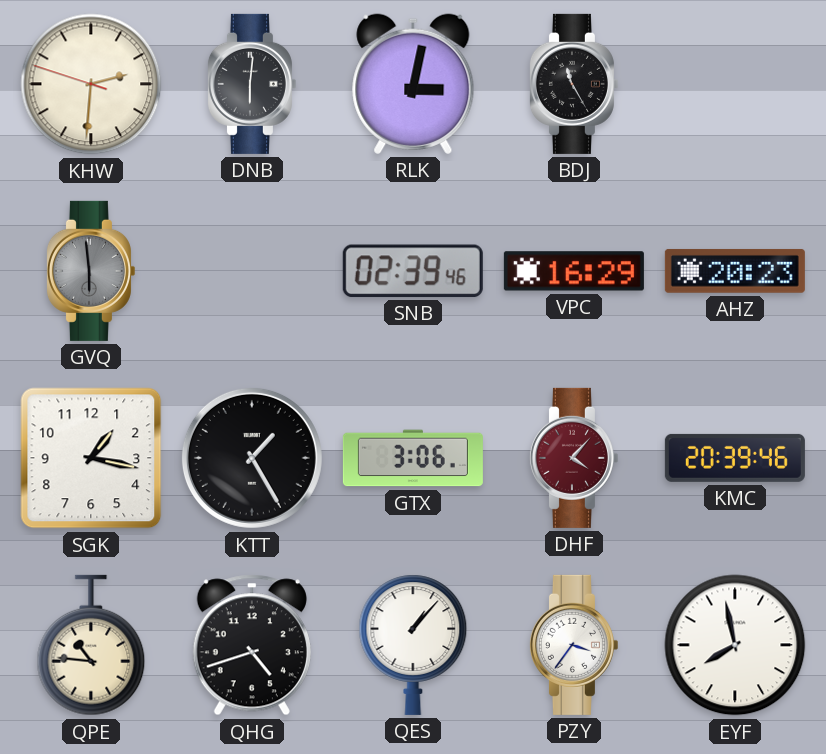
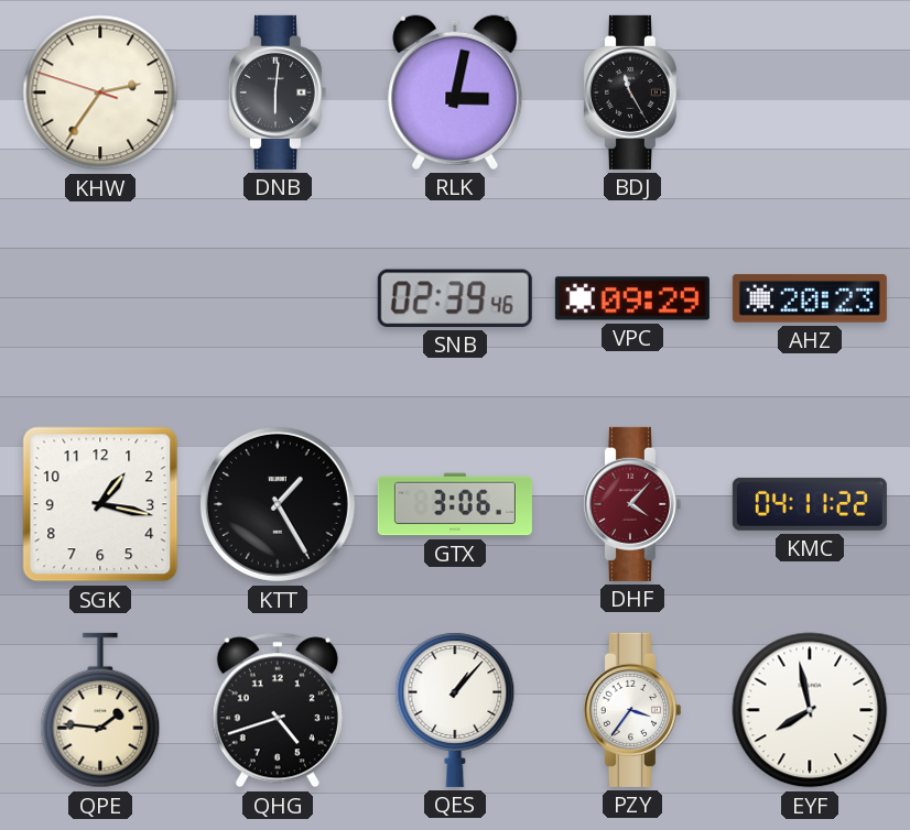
KHW: 2:30 -> 2:35
GVQ: 5:59 -> none
VPC: 16:29 -> 09:29
KMC: 20:39 -> 04:11
QPE: 10:46 -> 1:46
